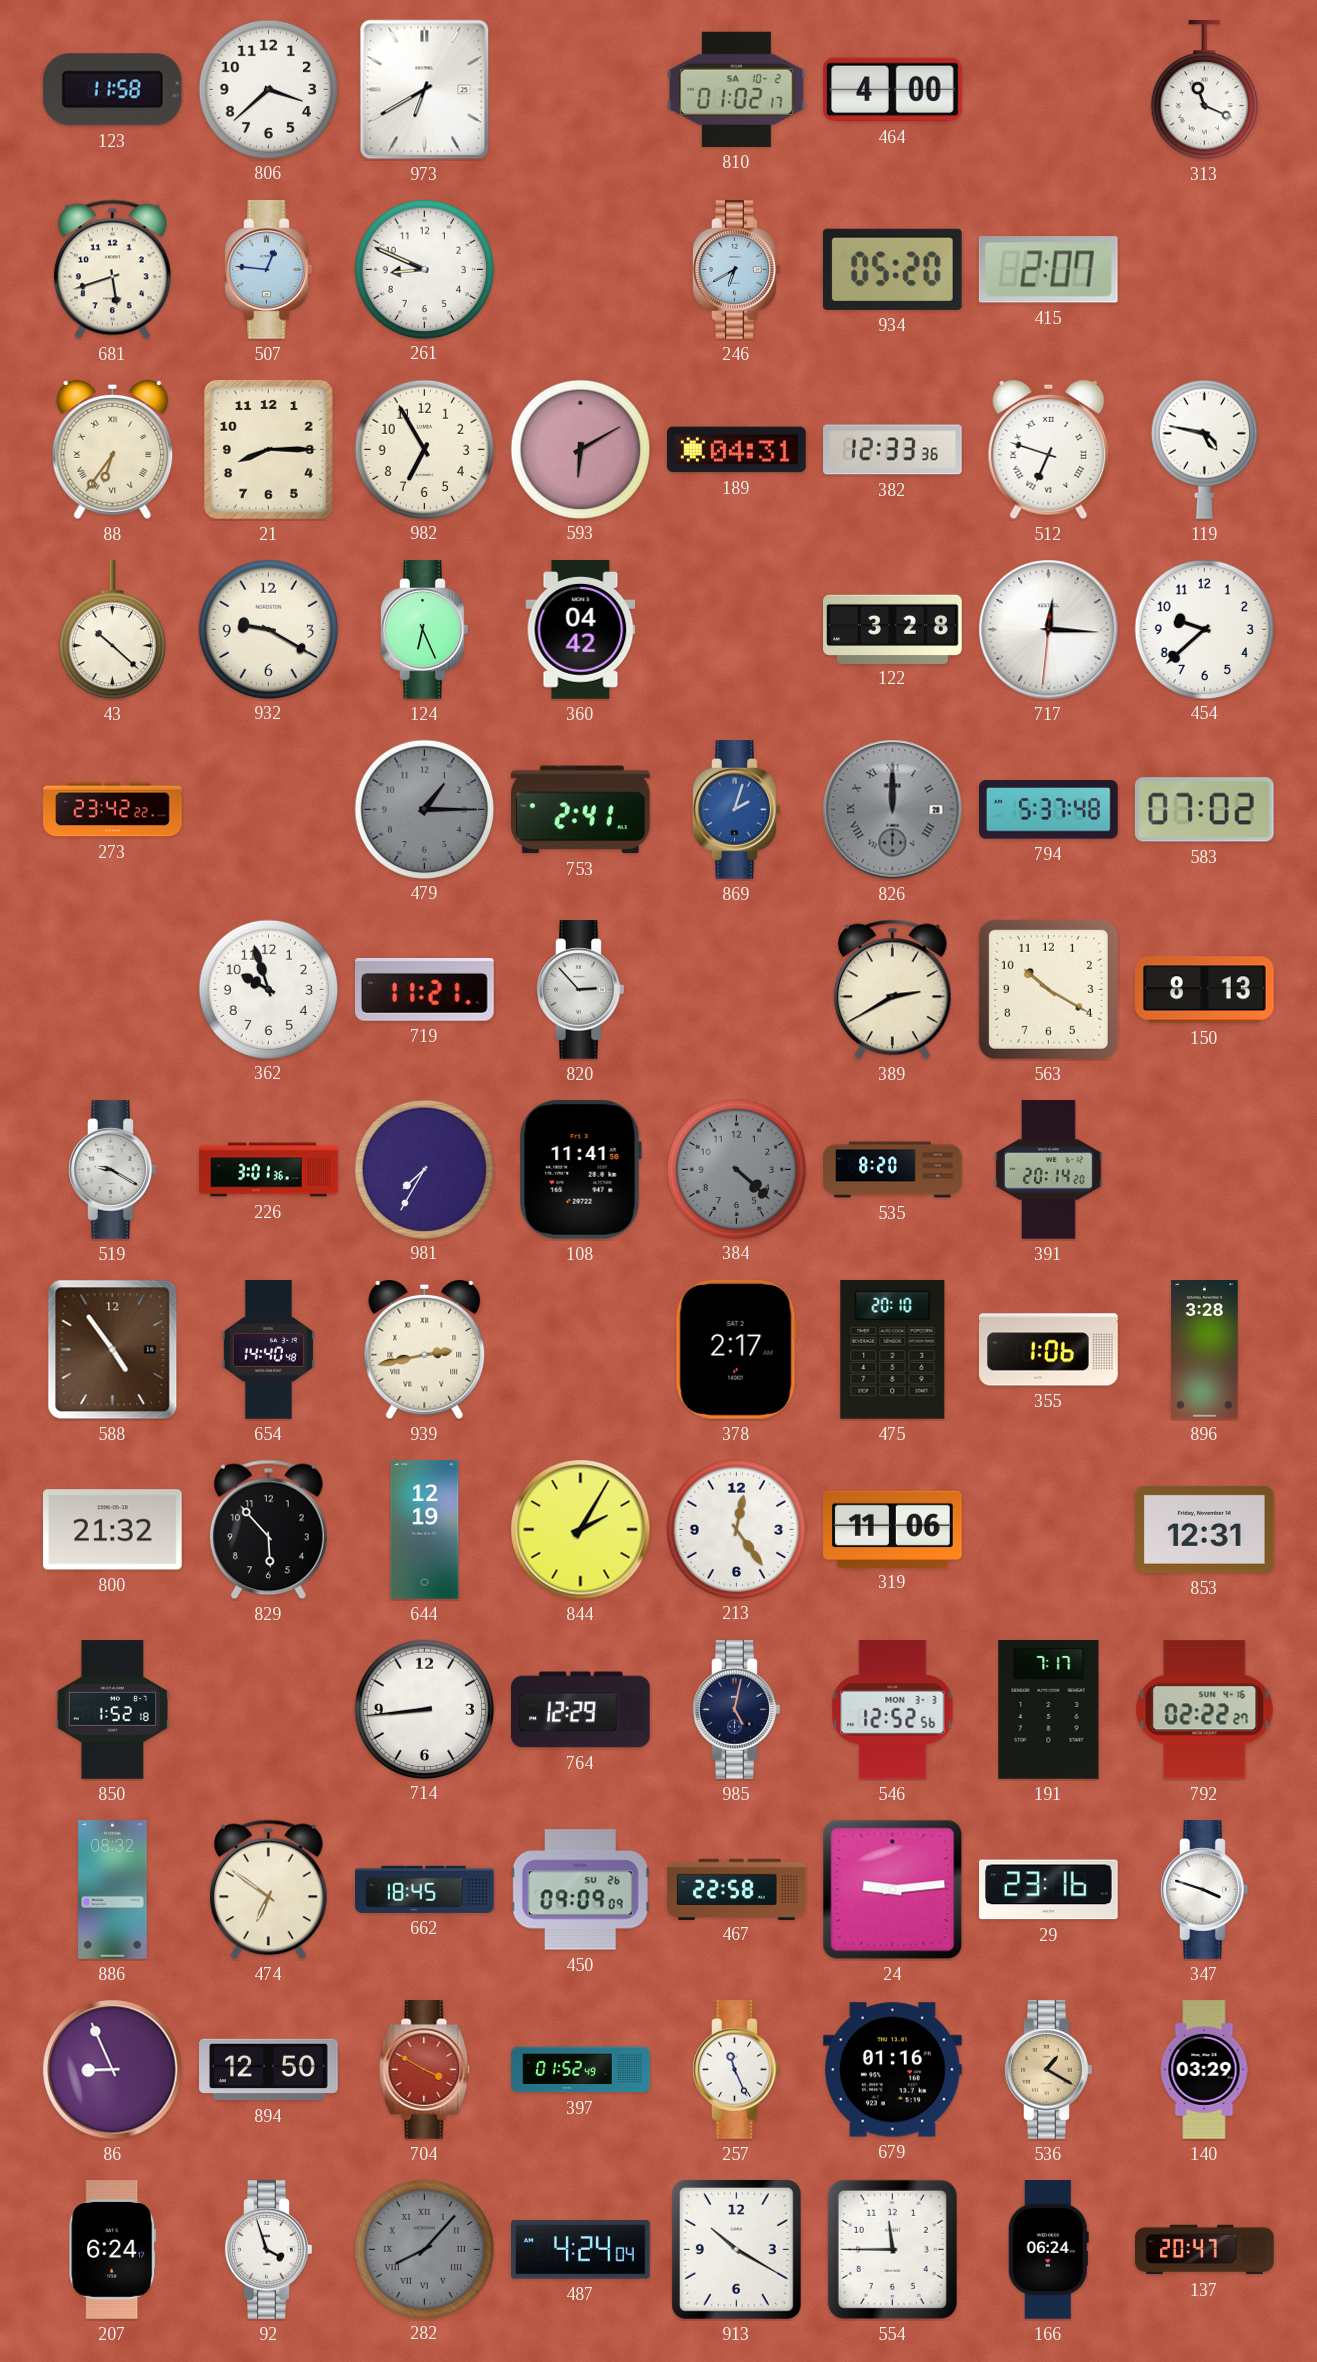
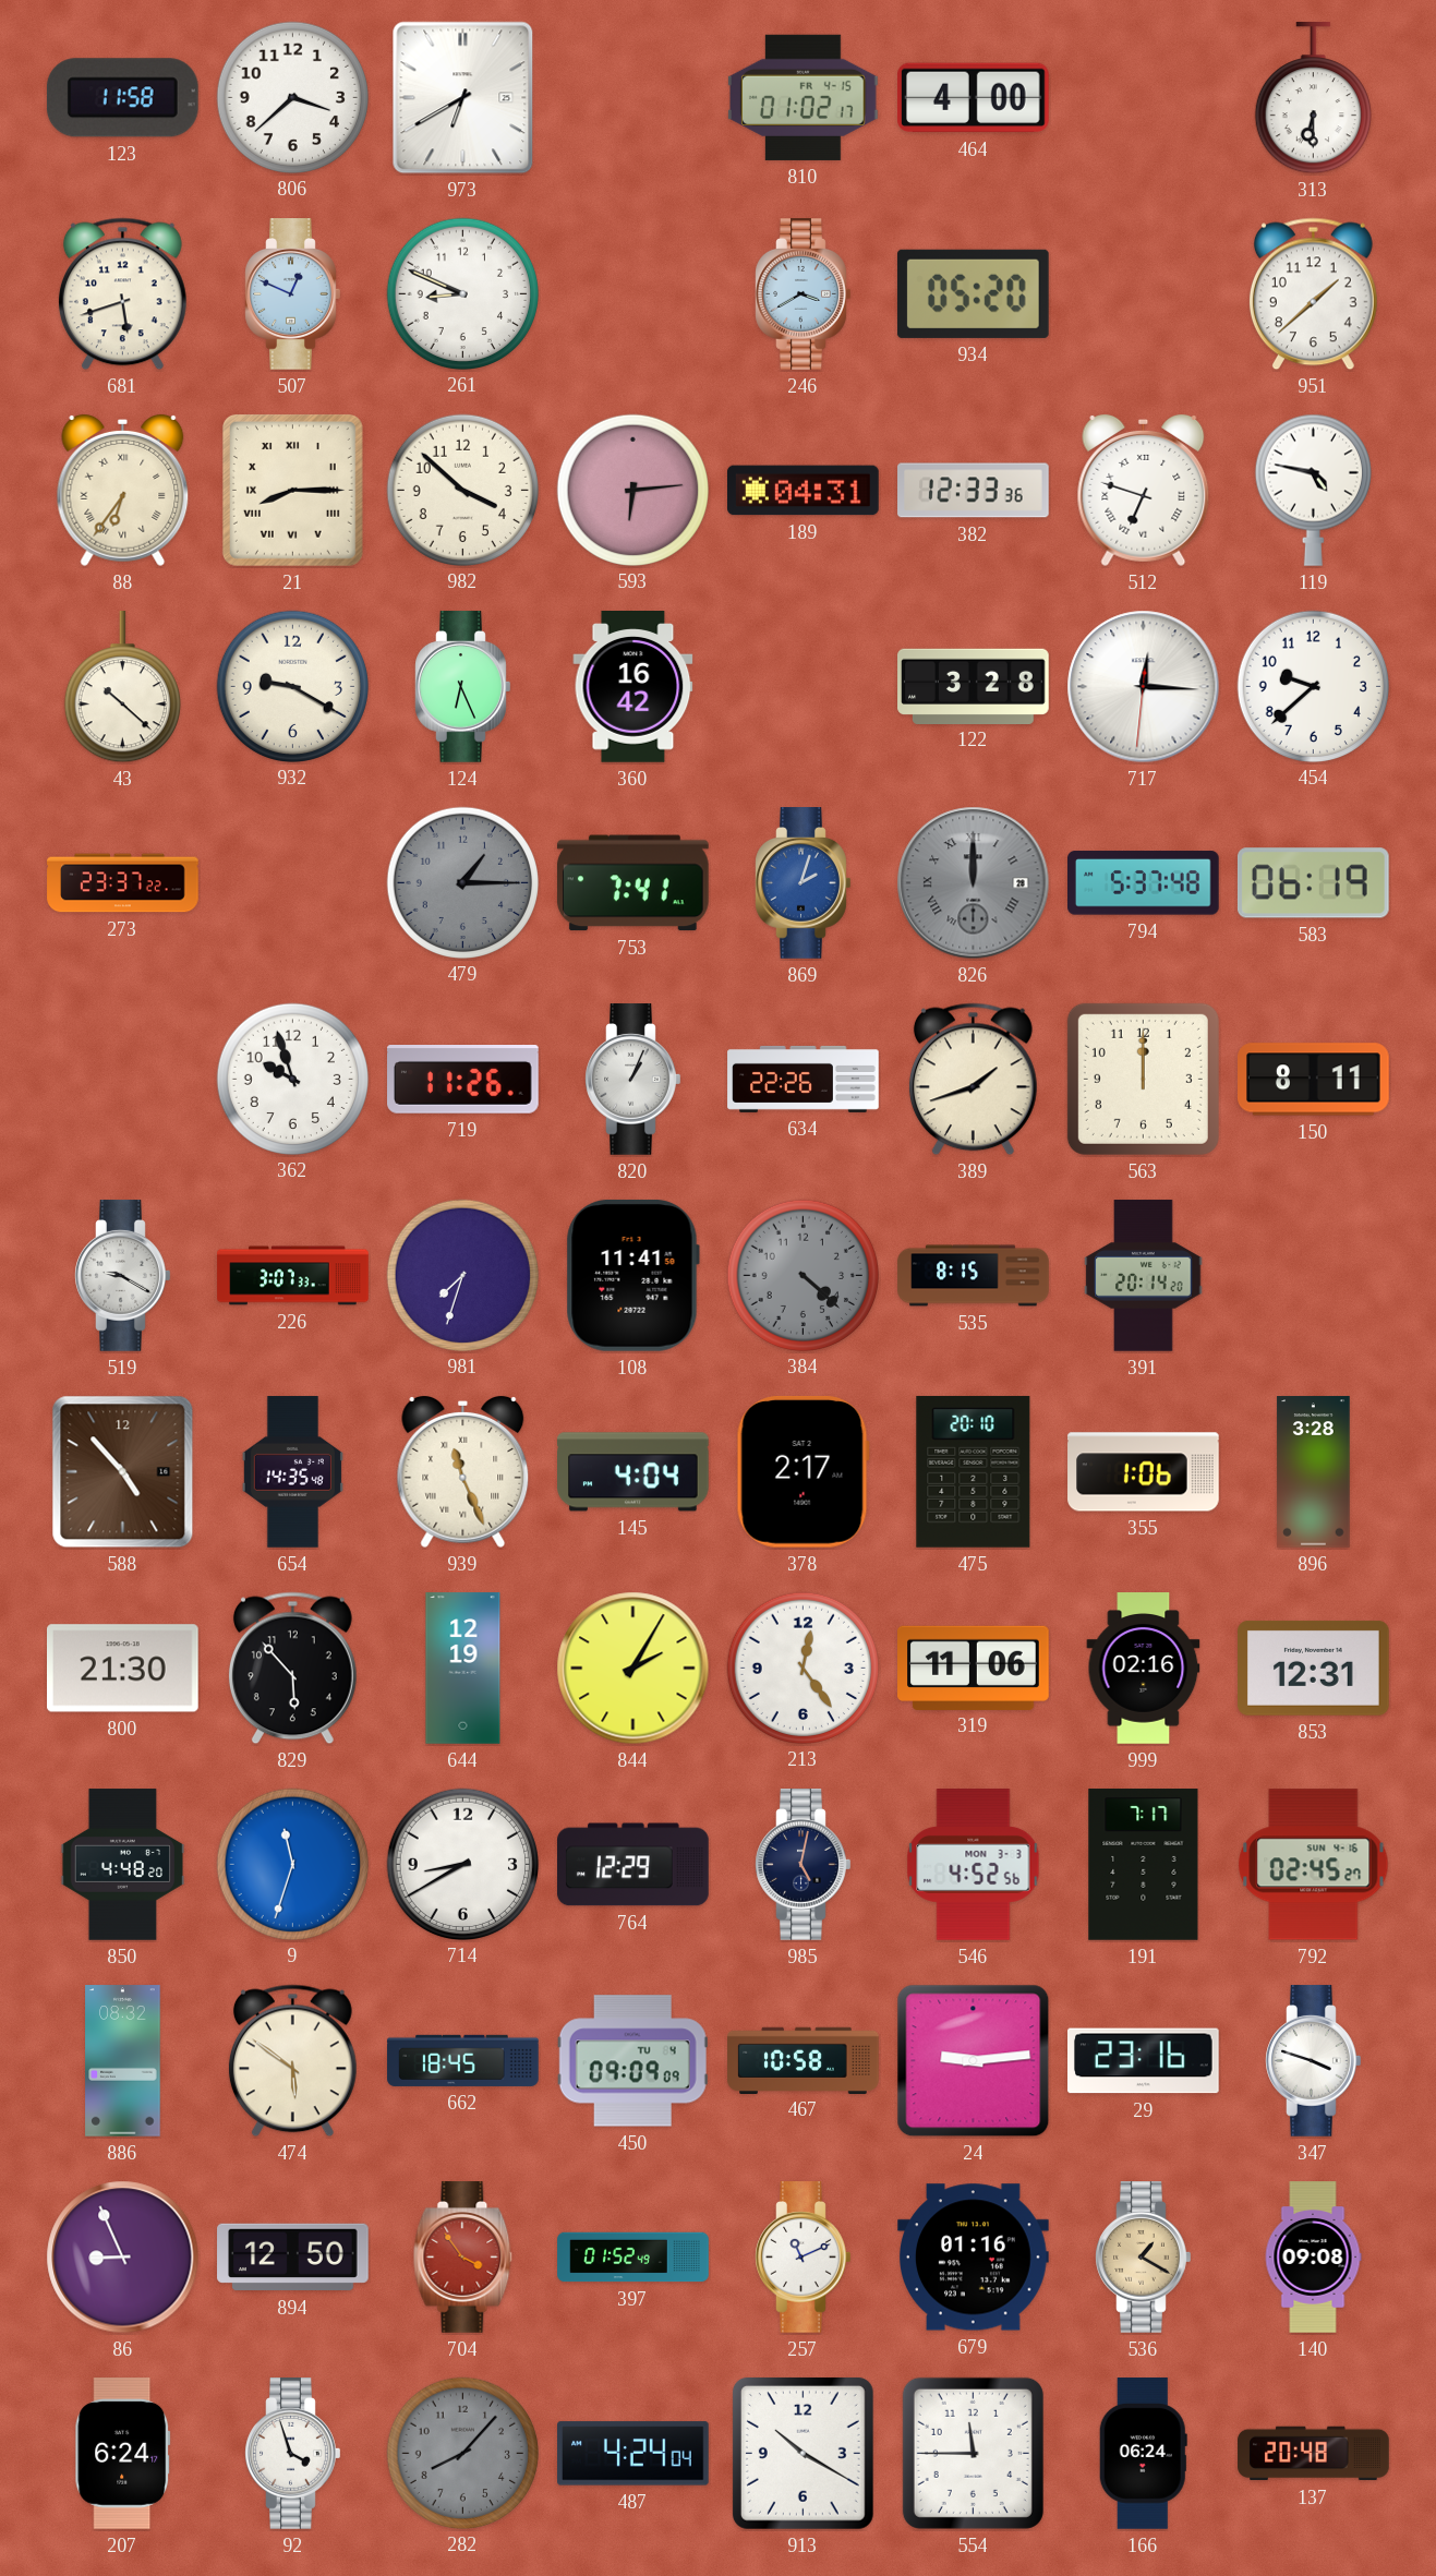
810 date: SA 10-2 -> FR 4-15
313: 11:19 -> 6:30
507: 12:46 -> 12:49
246: 6:40 -> 3:40
415: 2:07 -> none
951: none -> 1:38
21 numerals: Arabic -> Roman
982: 6:55 -> 3:52
593: 6:10 -> 6:14
360: 04:42 -> 16:42
273: 23:42 -> 23:37
753: 2:41 -> 7:41
583: 07:02 -> 06:19
719: 11:21 -> 11:26
820: 2:53 -> 1:04
634: none -> 22:26
389: 2:40 -> 1:42
563: 10:20 -> 12:00
150: 8:13 -> 8:11
226: 3:01 -> 3:07
981: 7:35 -> 7:33
535: 8:20 -> 8:15
588: 4:54 -> 4:53
654: 14:40 -> 14:35
939: 2:43 -> 11:26
145: none -> 4:04
800: 21:32 -> 21:30
999: none -> 02:16
850: 1:52 -> 4:48
9: none -> 11:33
714: 8:44 -> 8:40
546: 12:52 -> 4:52
792: 02:22 -> 02:45
474: 6:51 -> 5:51
450 date: SU 26 -> TU 4
467: 22:58 -> 10:58
704: 3:50 -> 3:54
257: 11:26 -> 11:11
140: 03:29 -> 09:08
282 numerals: Roman -> Arabic
137: 20:47 -> 20:48
